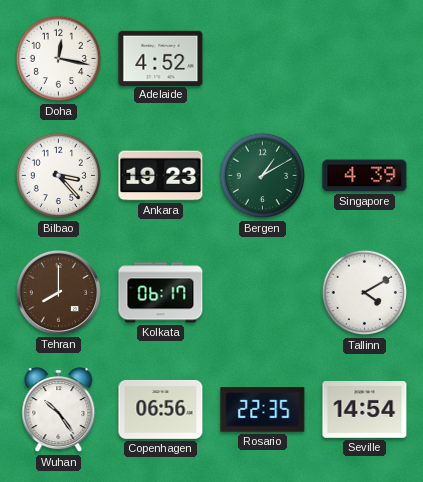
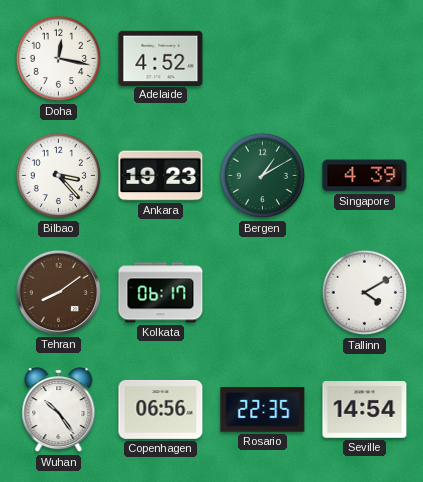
Tehran: 8:00 -> 8:09
